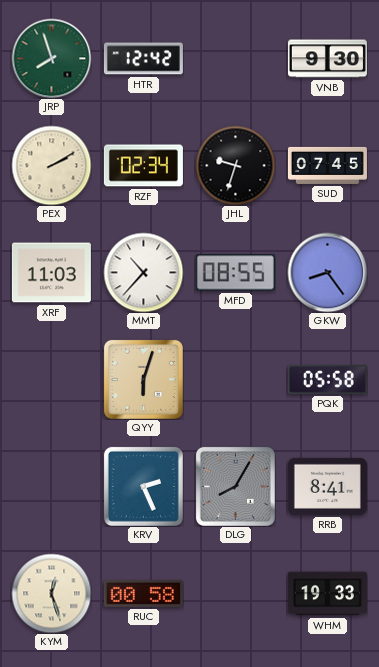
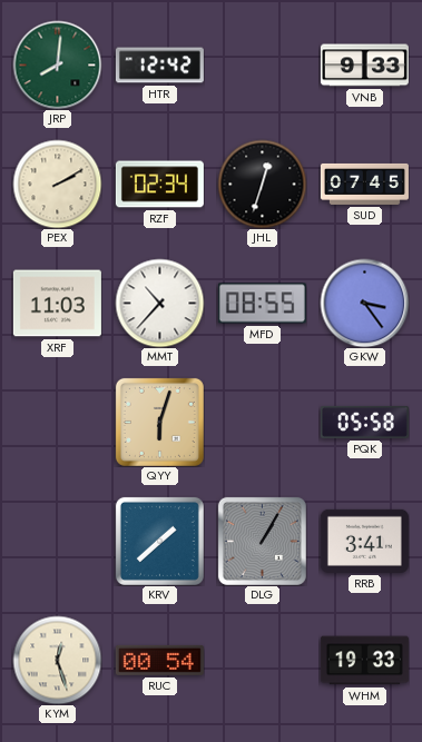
JRP: 7:57 -> 8:01
VNB: 9:30 -> 9:33
JHL: 9:33 -> 12:33
GKW: 8:24 -> 3:24
KRV: 2:26 -> 1:38
DLG: 8:05 -> 1:05
RRB: 8:41 -> 3:41
RUC: 00:58 -> 00:54
